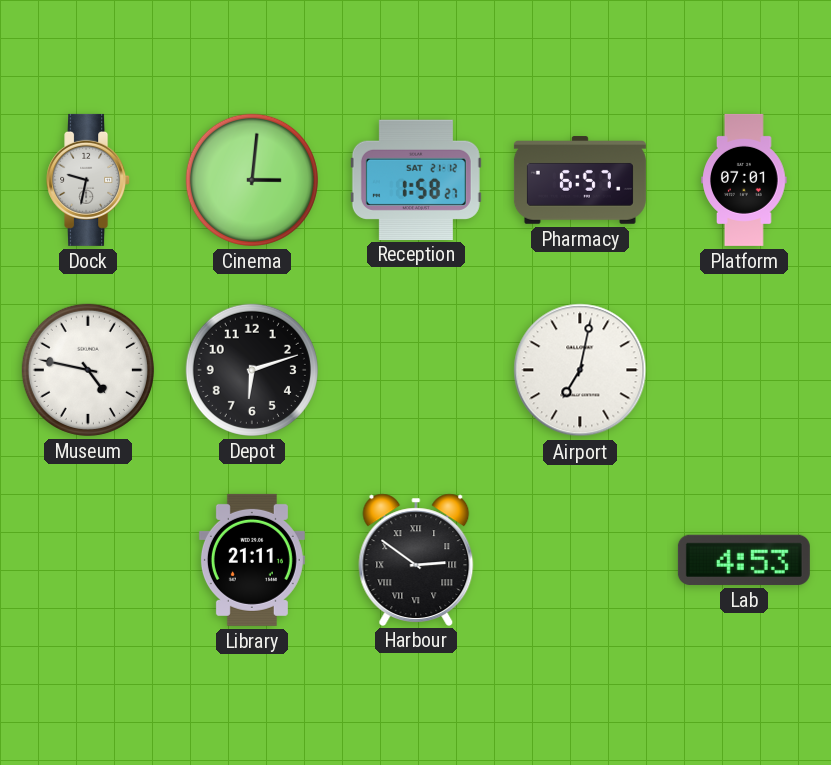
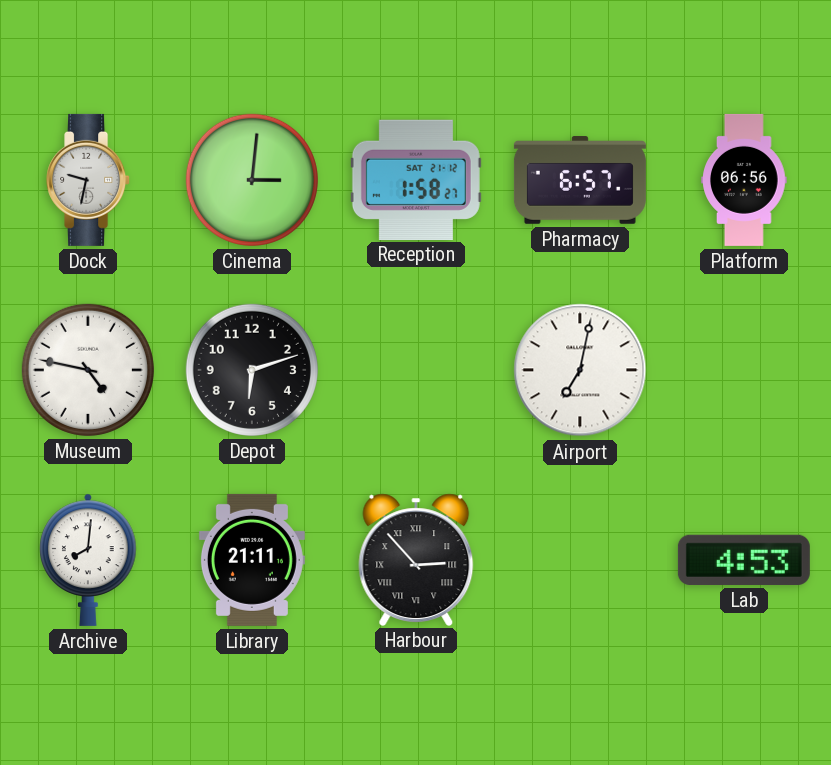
Platform: 07:01 -> 06:56
Archive: none -> 8:01
Harbour: 2:51 -> 2:53
